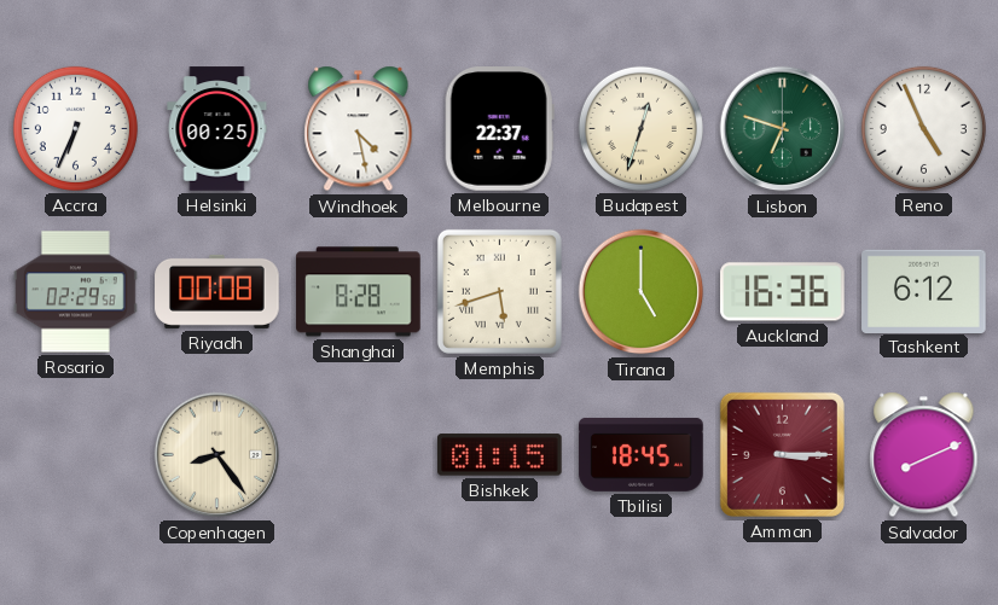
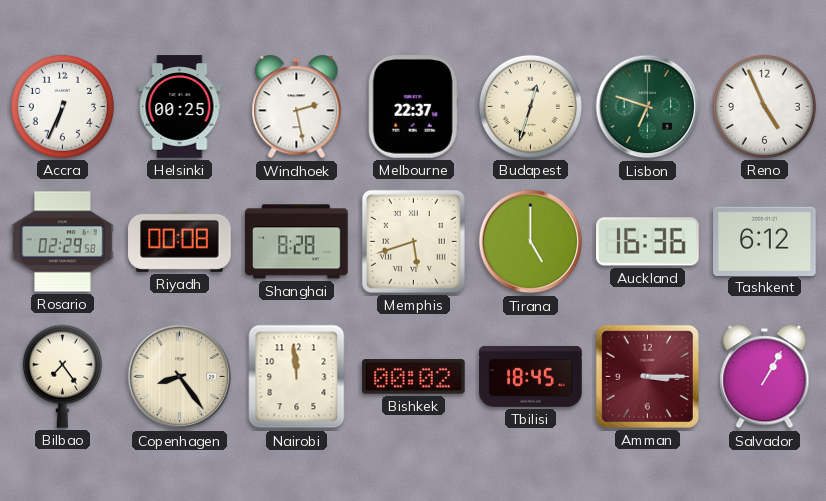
Windhoek: 4:28 -> 2:28
Bilbao: none -> 7:24
Nairobi: none -> 11:59
Bishkek: 01:15 -> 00:02
Salvador: 8:11 -> 1:05
